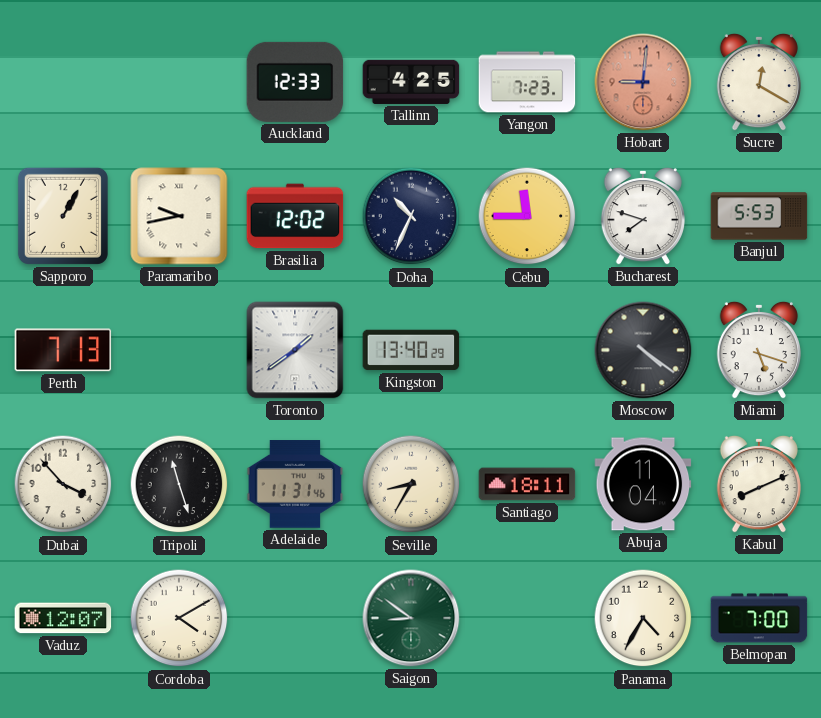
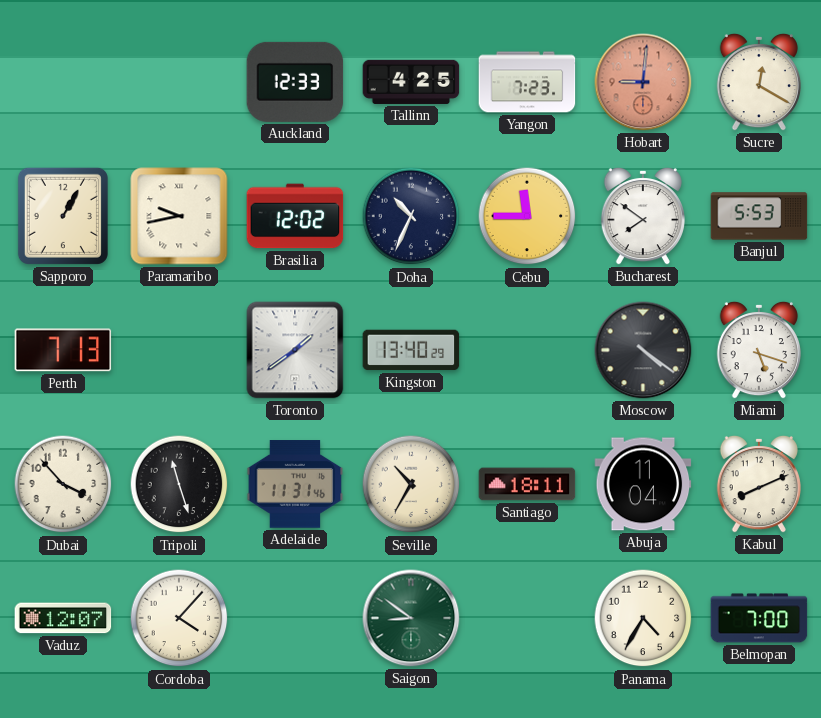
Bucharest: 7:48 -> 7:51
Seville: 8:35 -> 10:35
Cordoba: 4:10 -> 4:07
